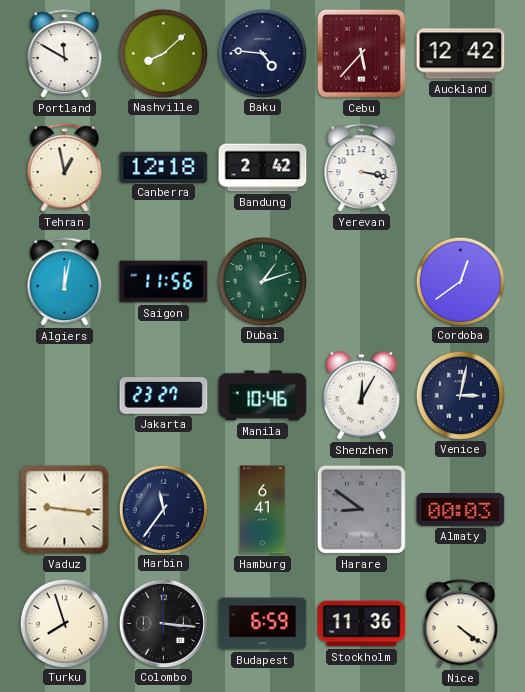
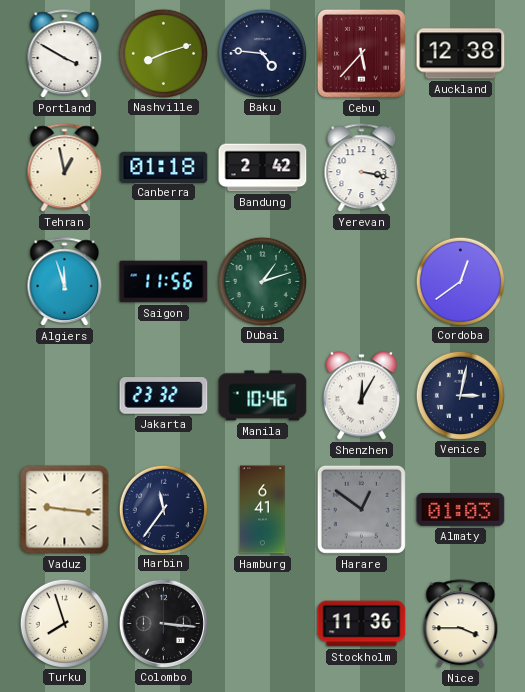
Portland: 11:50 -> 3:50
Nashville: 8:08 -> 8:12
Auckland: 12:42 -> 12:38
Canberra: 12:18 -> 01:18
Algiers: 12:02 -> 11:57
Jakarta: 23:27 -> 23:32
Harare: 8:51 -> 12:51
Almaty: 00:03 -> 01:03
Budapest: 6:59 -> none
Nice: 4:21 -> 3:45
